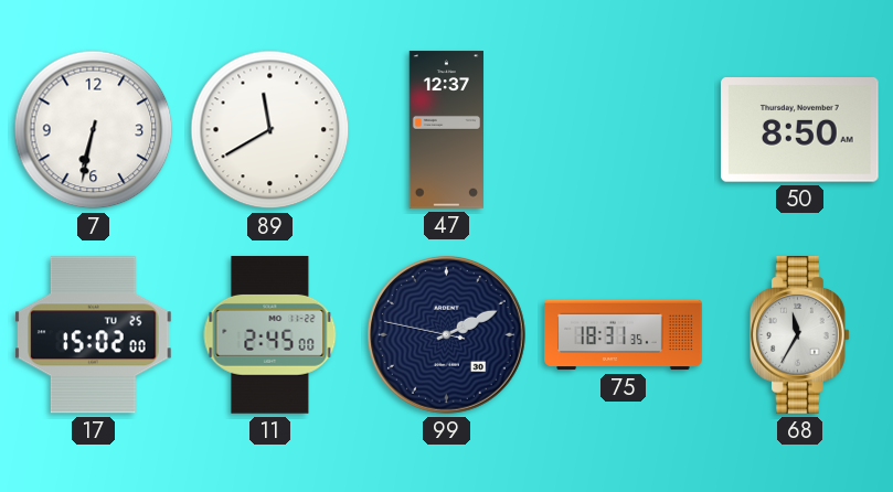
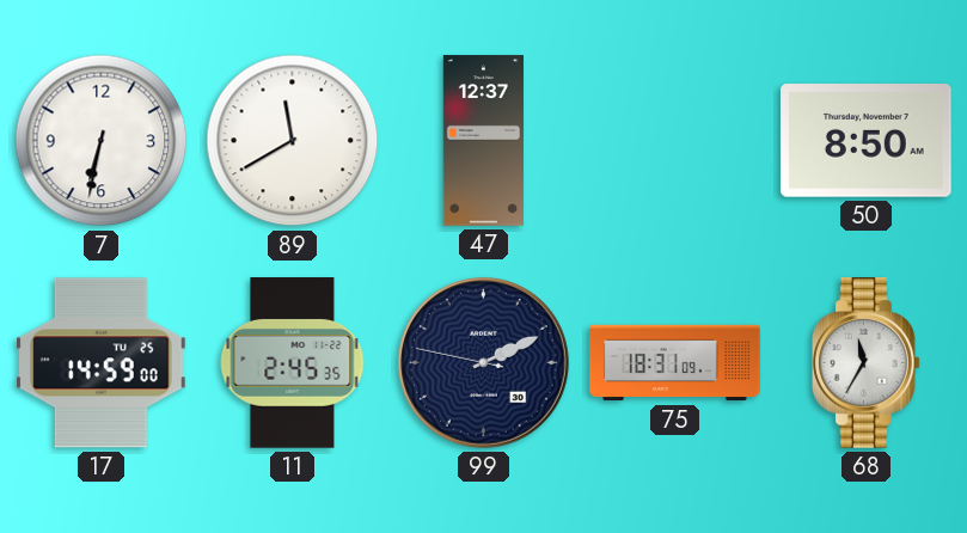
17: 15:02 -> 14:59
11: 2:45:00 -> 2:45:35
75: 18:31:35 -> 18:31:09
